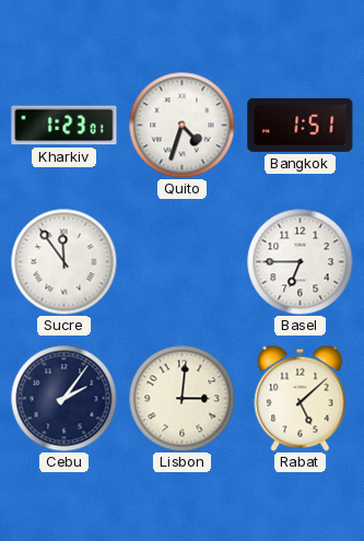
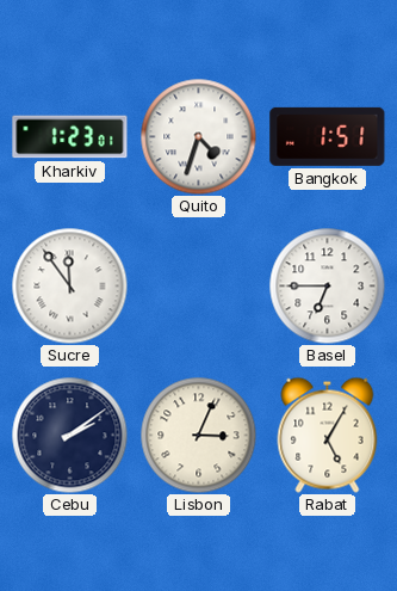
Cebu: 2:06 -> 2:09
Lisbon: 3:01 -> 3:04
Rabat: 5:08 -> 5:05
